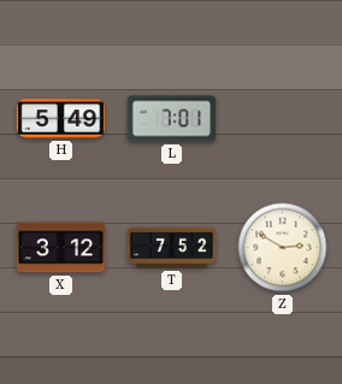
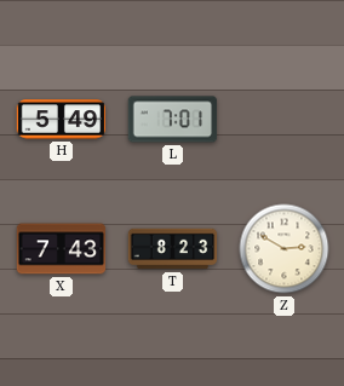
X: 3:12 -> 7:43
T: 7:52 -> 8:23
